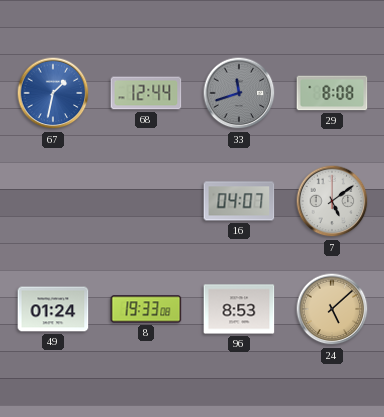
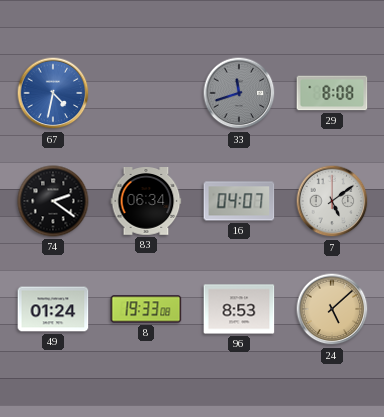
67: 1:32 -> 4:32
68: 12:44 -> none
74: none -> 2:21
83: none -> 06:34
